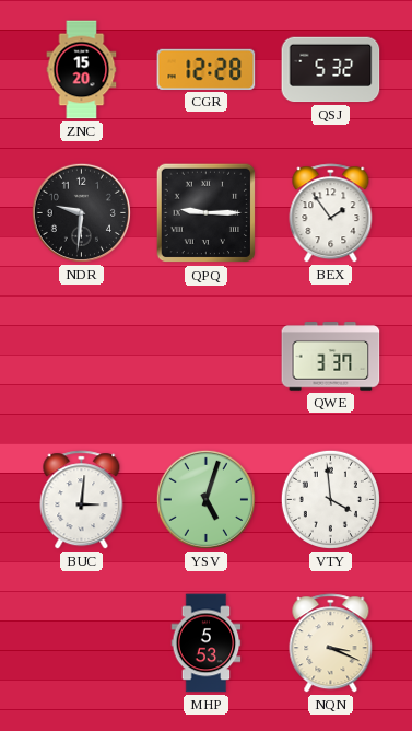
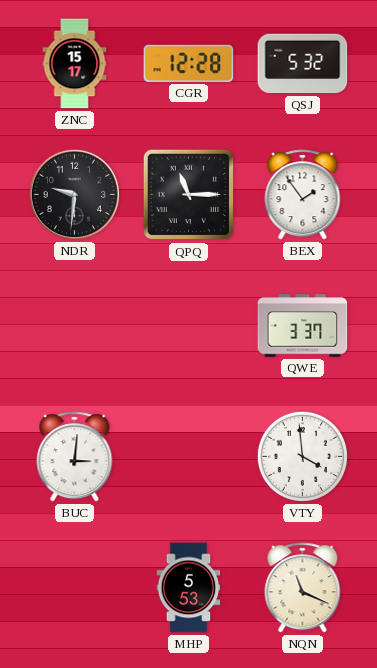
ZNC: 15:20 -> 15:17
QPQ: 9:15 -> 11:15
YSV: 5:03 -> none
NQN: 3:19 -> 11:19
